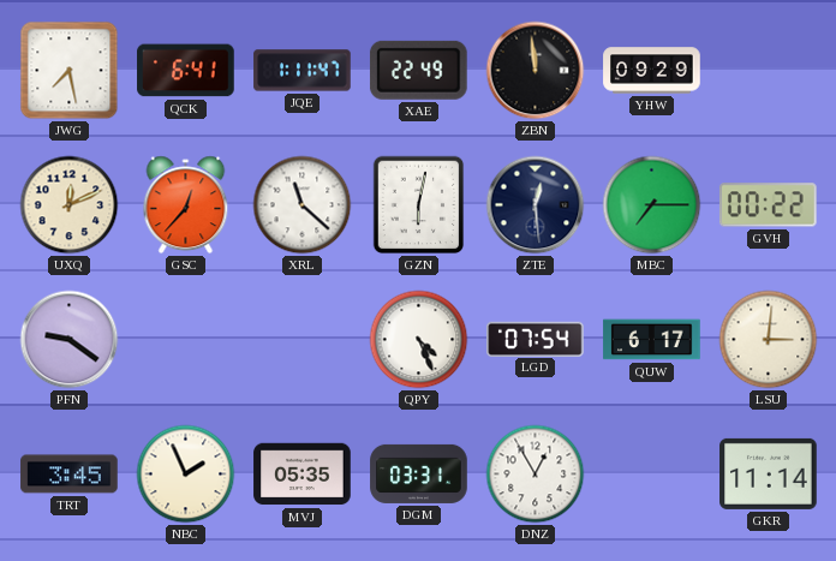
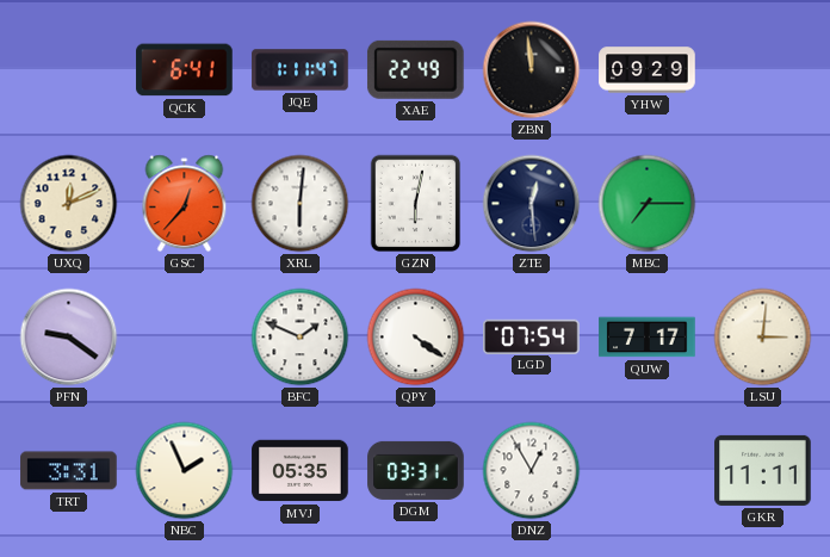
JWG: 7:28 -> none
XRL: 11:22 -> 6:01
GVH: 00:22 -> none
BFC: none -> 1:49
QPY: 4:26 -> 4:21
QUW: 6:17 -> 7:17
TRT: 3:45 -> 3:31
GKR: 11:14 -> 11:11
